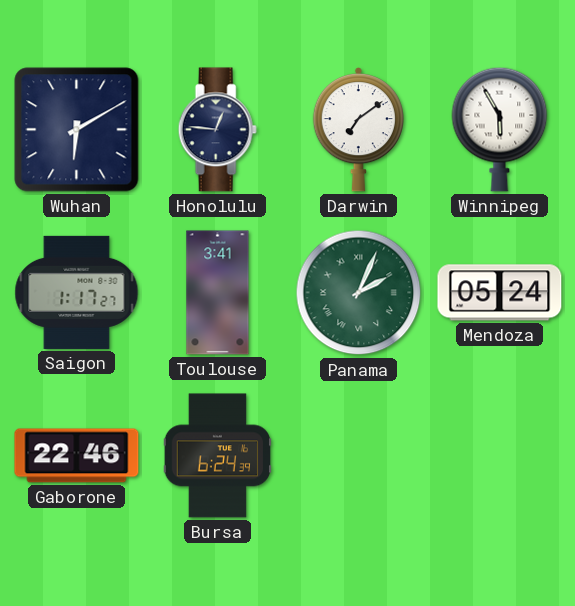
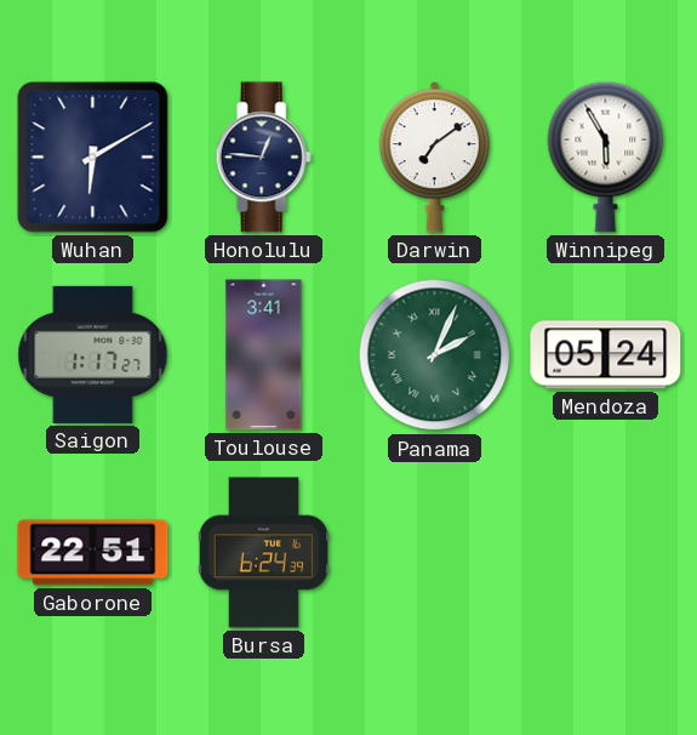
Gaborone: 22:46 -> 22:51
